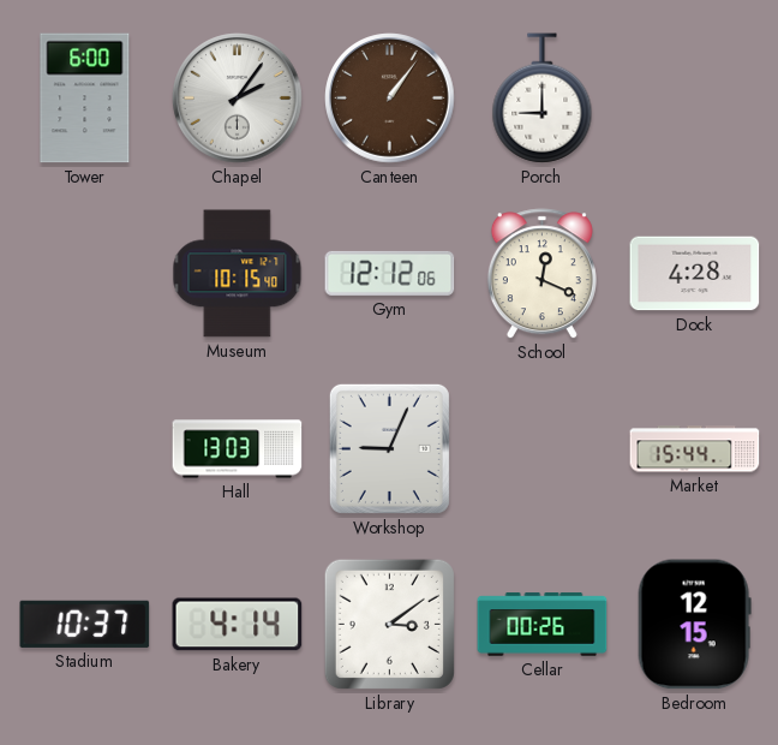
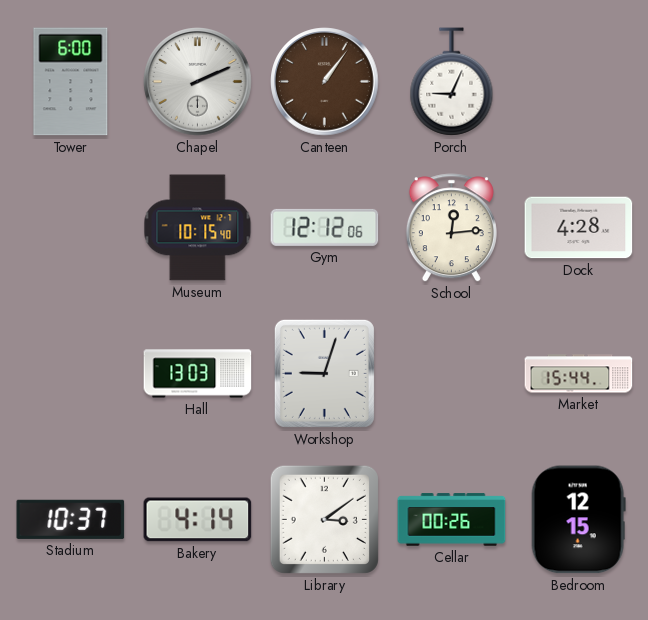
Chapel: 2:06 -> 2:11
Porch: 9:00 -> 9:04
School: 12:19 -> 12:14
Workshop: 9:04 -> 9:03
